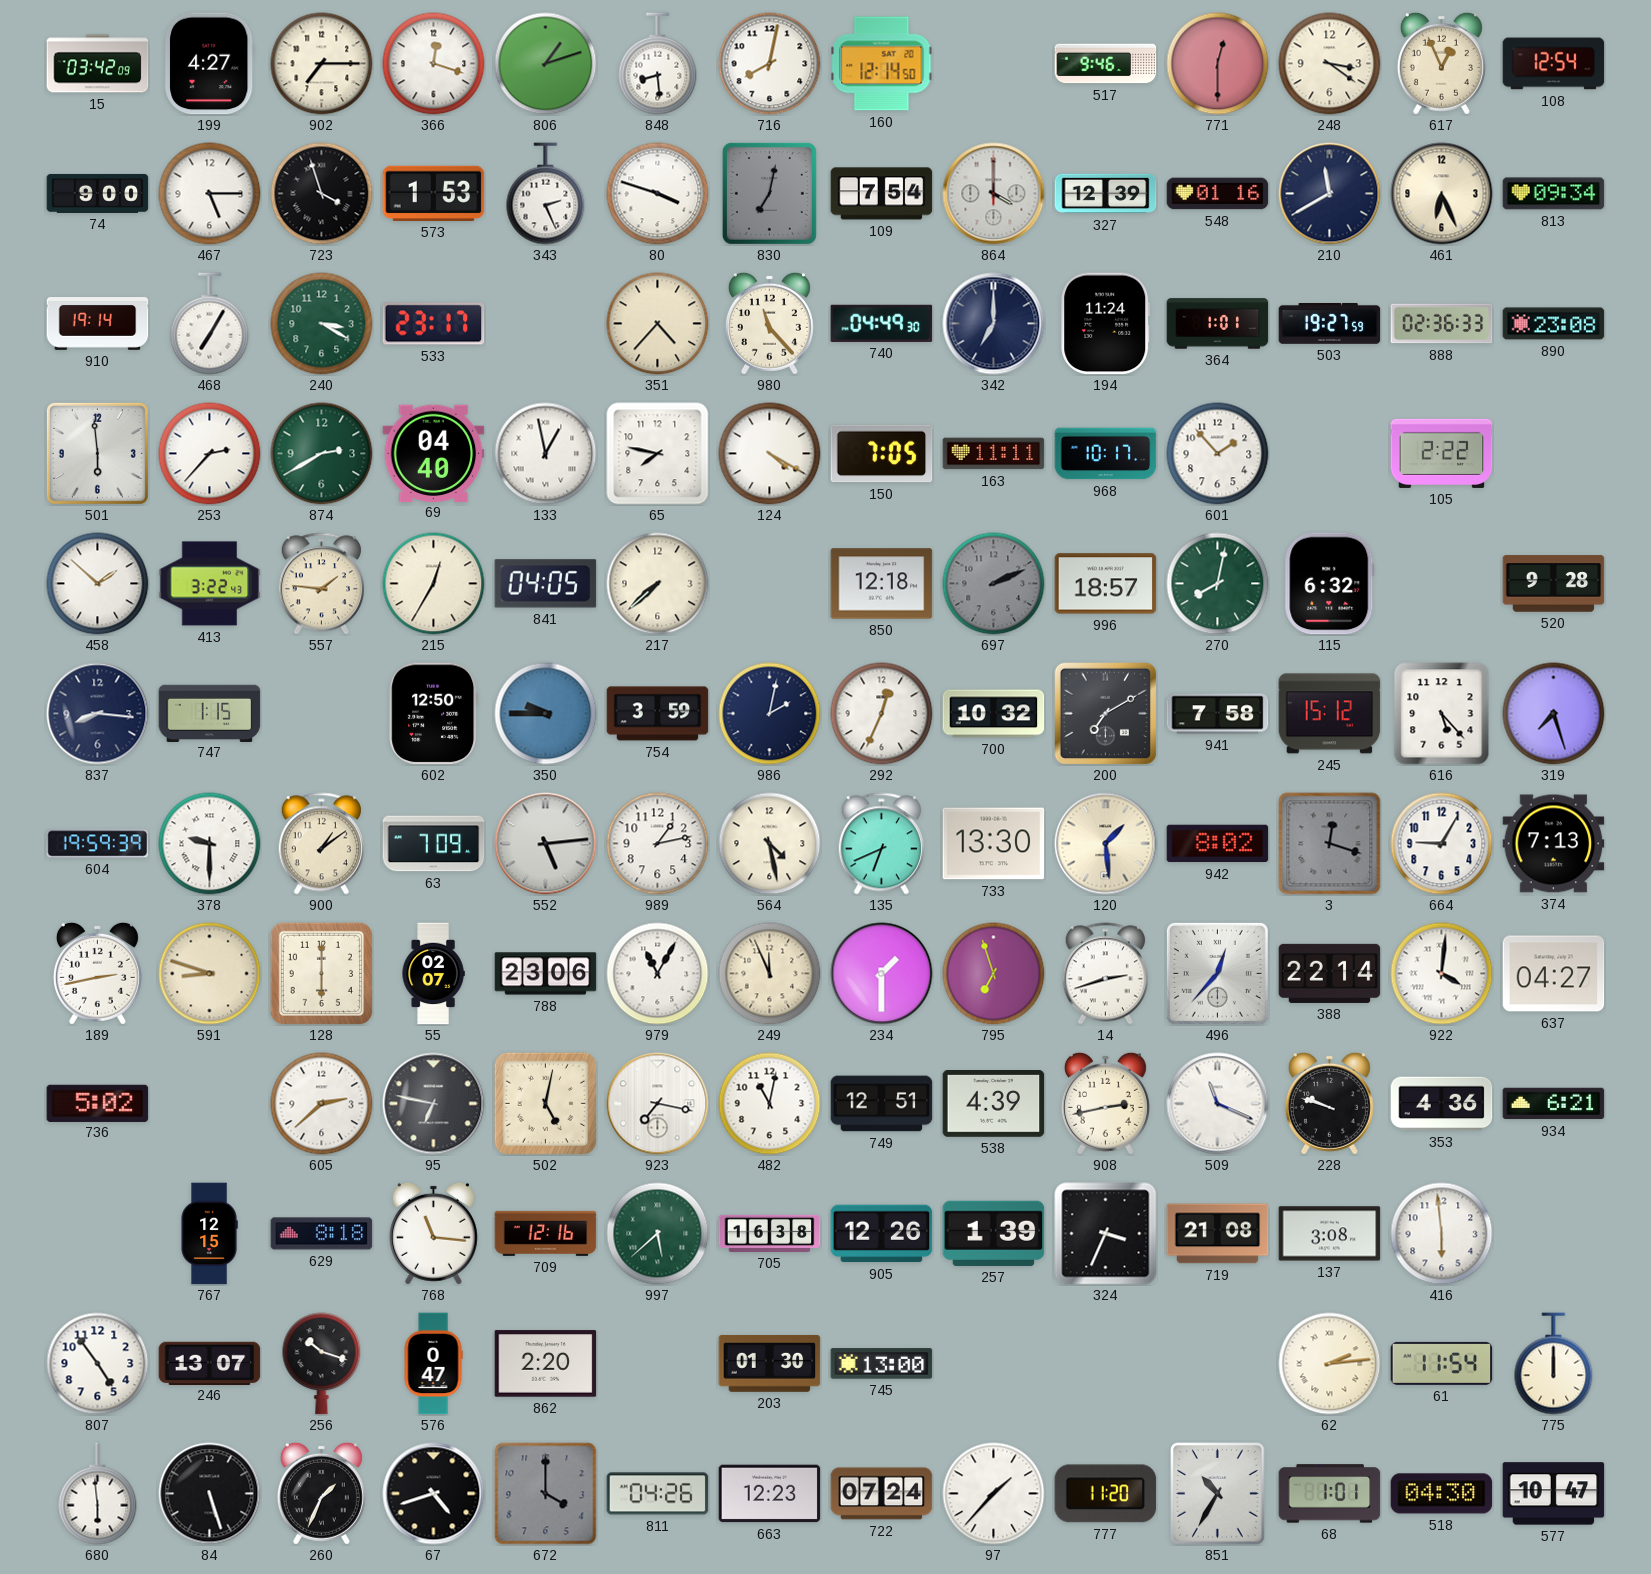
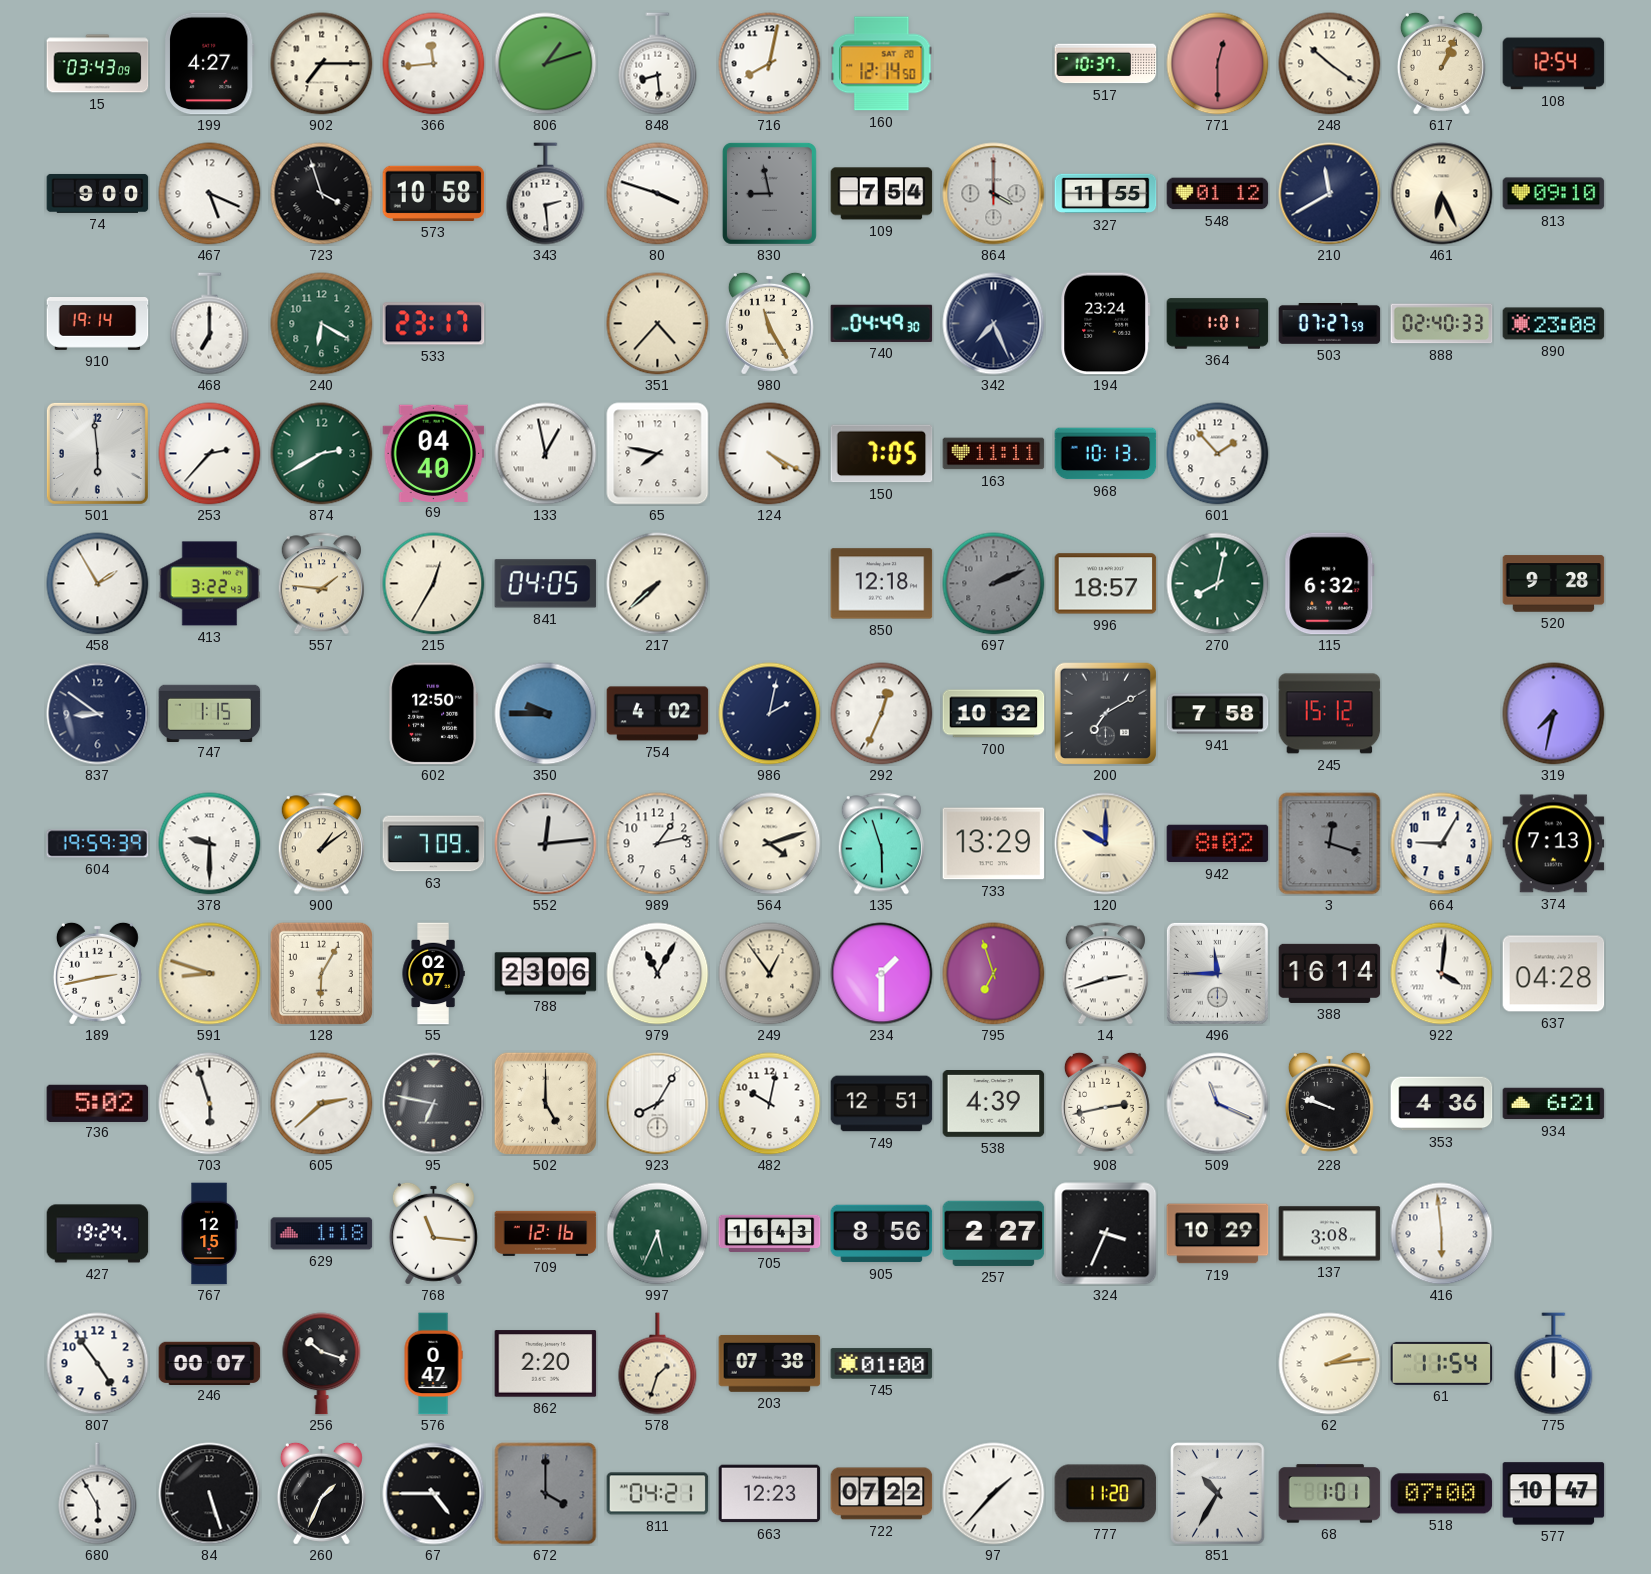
15: 03:42 -> 03:43
366: 12:18 -> 11:44
517: 9:46 -> 10:37
248: 3:21 -> 10:21
617: 12:56 -> 1:04
467: 5:15 -> 5:19
573: 1:53 -> 10:58
343: 2:26 -> 2:29
830: 7:02 -> 8:58
327: 12:39 -> 11:55
548: 01:16 -> 01:12
813: 09:34 -> 09:10
468: 7:05 -> 7:00
240: 3:20 -> 6:20
980: 11:23 -> 11:25
342: 7:00 -> 7:26
194: 11:24 -> 23:24
503: 19:27 -> 07:27
888: 02:36 -> 02:40
968: 10:17 -> 10:13
105: 2:22 -> none
458: 1:52 -> 1:55
837: 8:16 -> 8:51
754: 3:59 -> 4:02
616: 5:23 -> none
319: 7:27 -> 7:32
552: 5:14 -> 12:14
564: 4:28 -> 4:12
135: 6:41 -> 5:57
733: 13:30 -> 13:29
120: 1:29 -> 10:00
128: 6:00 -> 6:05
249: 11:56 -> 12:54
496: 12:37 -> 11:45
388: 22:14 -> 16:14
637: 04:27 -> 04:28
703: none -> 5:57
502: 5:02 -> 5:00
923: 7:17 -> 8:05
482: 11:02 -> 10:02
427: none -> 19:24
629: 8:18 -> 1:18
997: 5:38 -> 5:34
705: 16:38 -> 16:43
905: 12:26 -> 8:56
257: 1:39 -> 2:27
719: 21:08 -> 10:29
246: 13:07 -> 00:07
578: none -> 1:33
203: 01:30 -> 07:38
745: 13:00 -> 01:00
680: 5:59 -> 5:55
67: 4:42 -> 4:45
811: 04:26 -> 04:21
722: 07:24 -> 07:22
518: 04:30 -> 07:00
